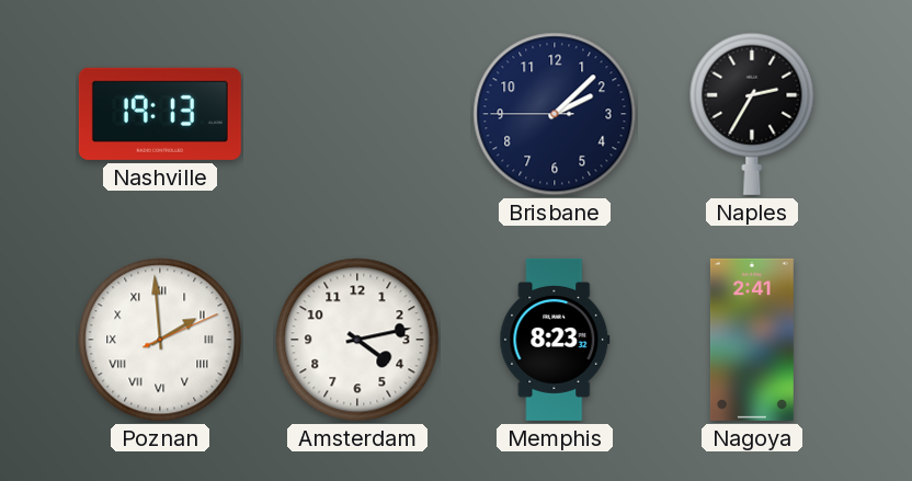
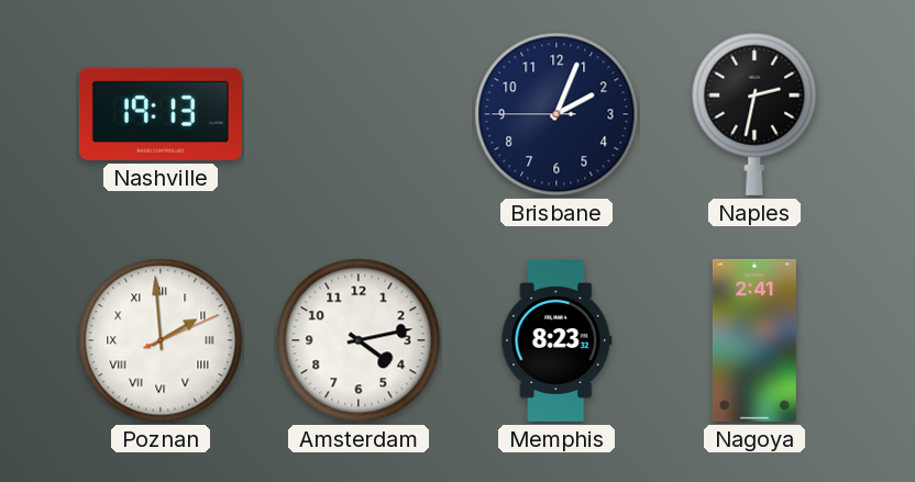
Brisbane: 2:07 -> 2:03
Naples: 2:35 -> 2:32
